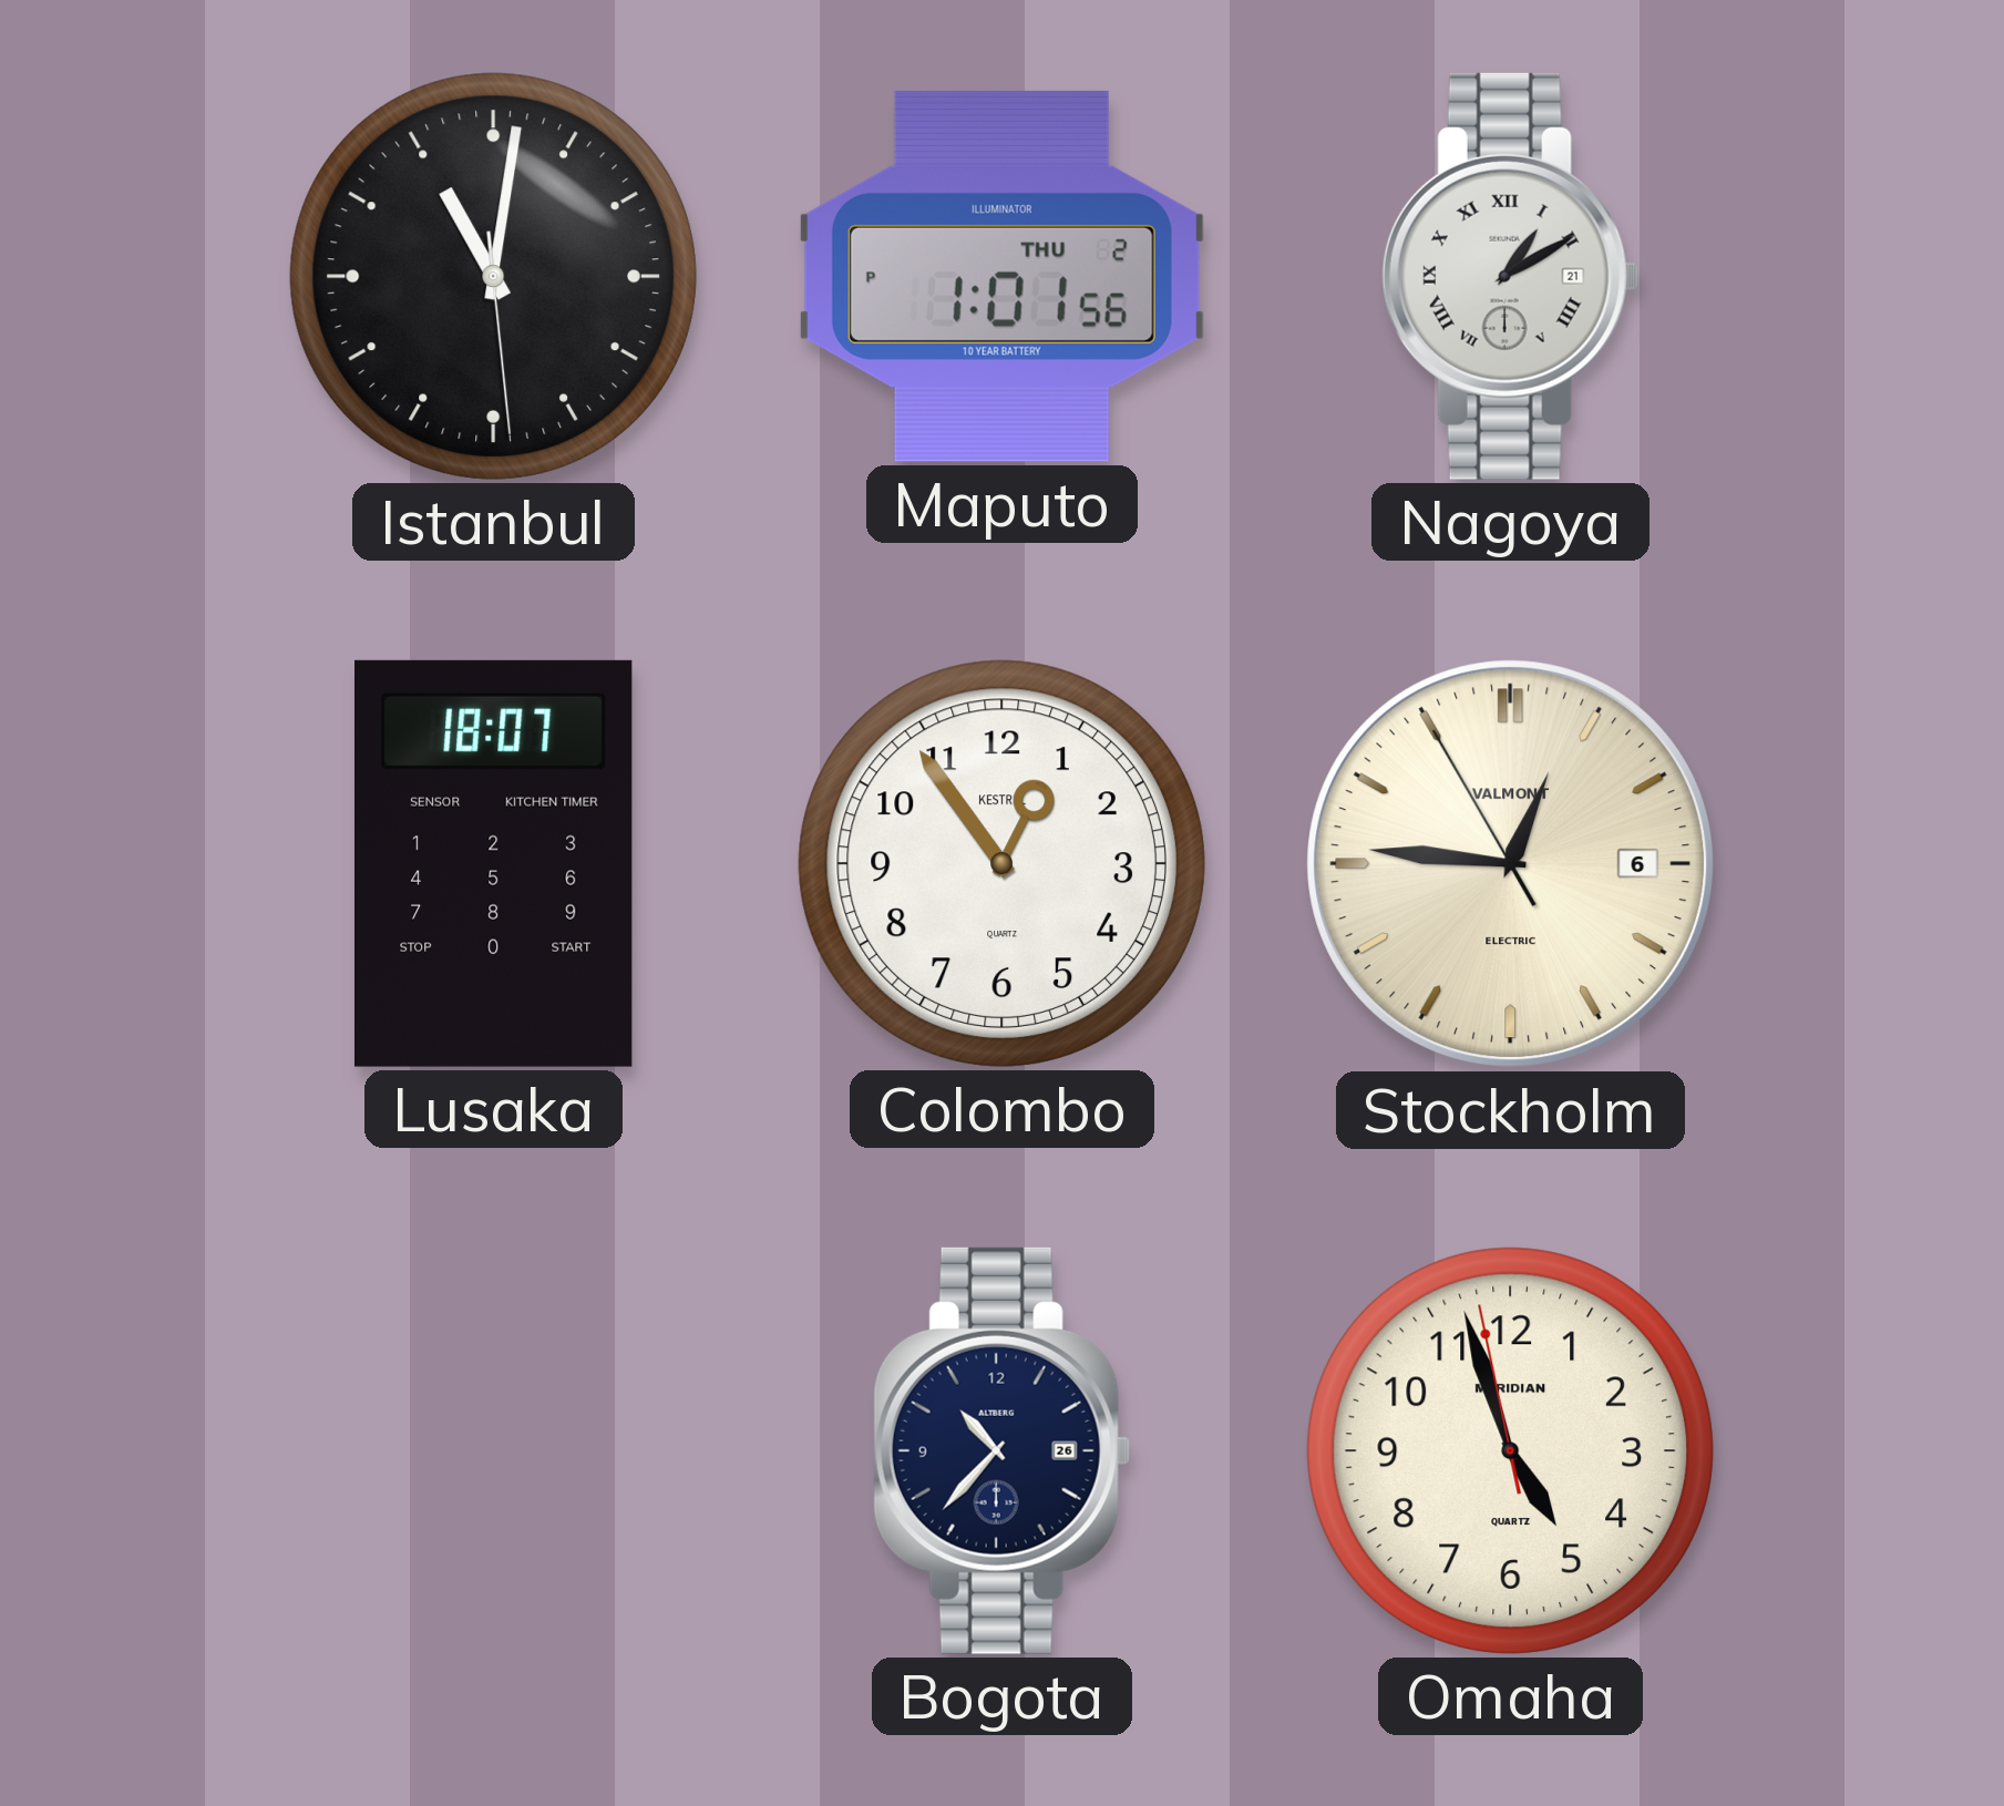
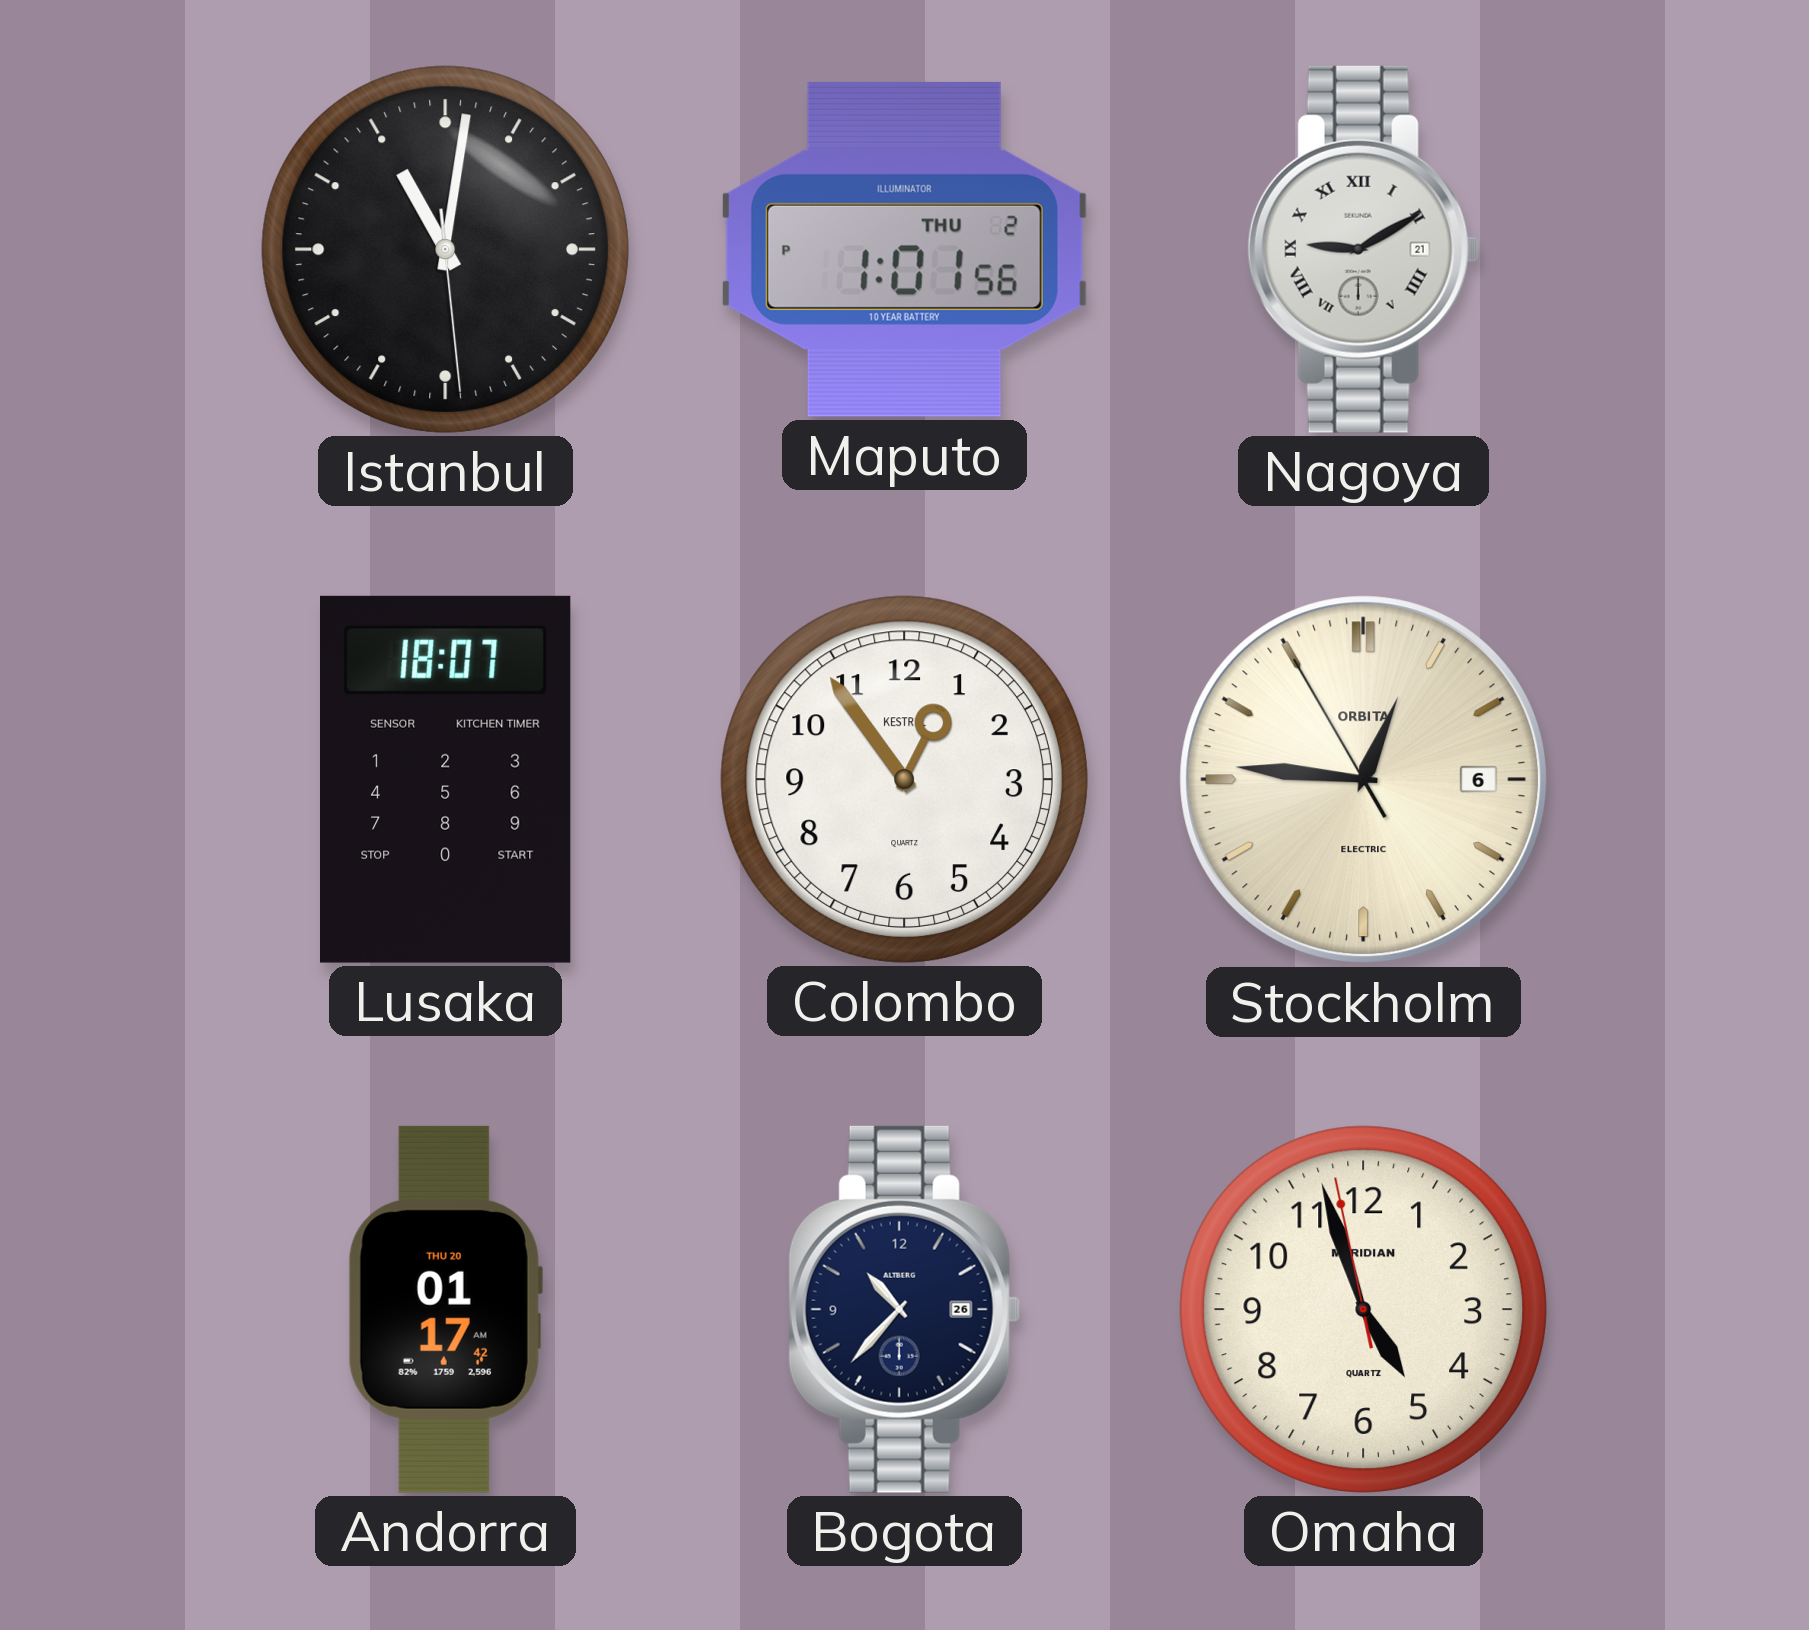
Nagoya: 1:10 -> 9:10
Stockholm brand: VALMONT -> ORBITA
Andorra: none -> 01:17
